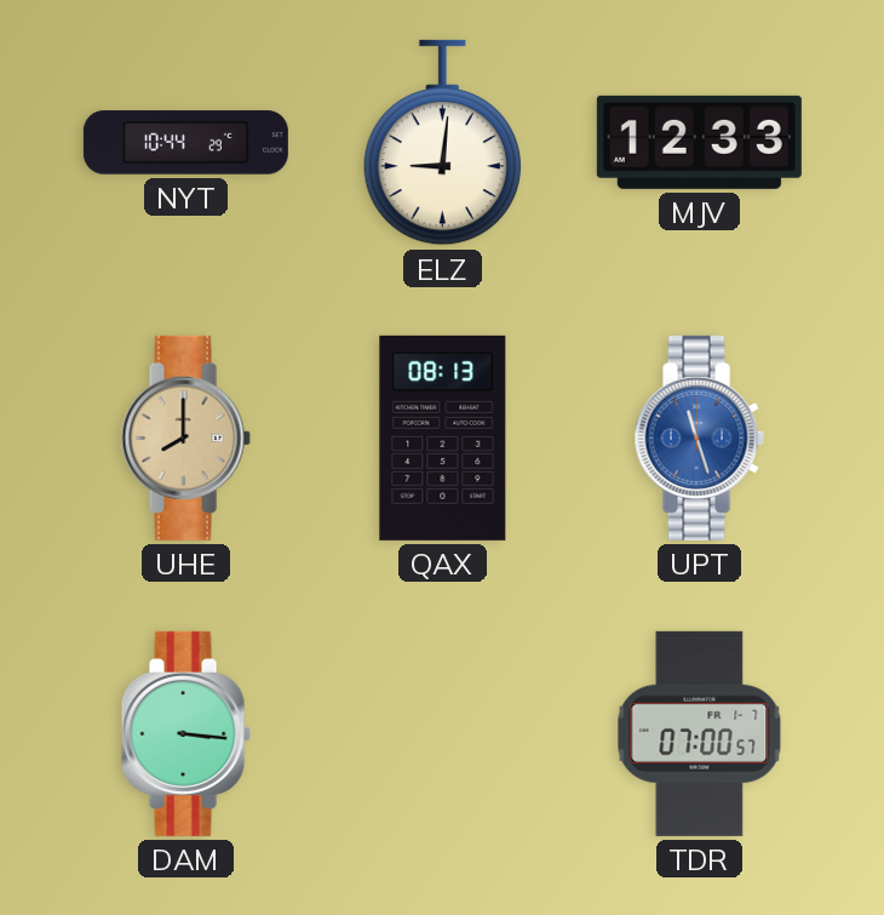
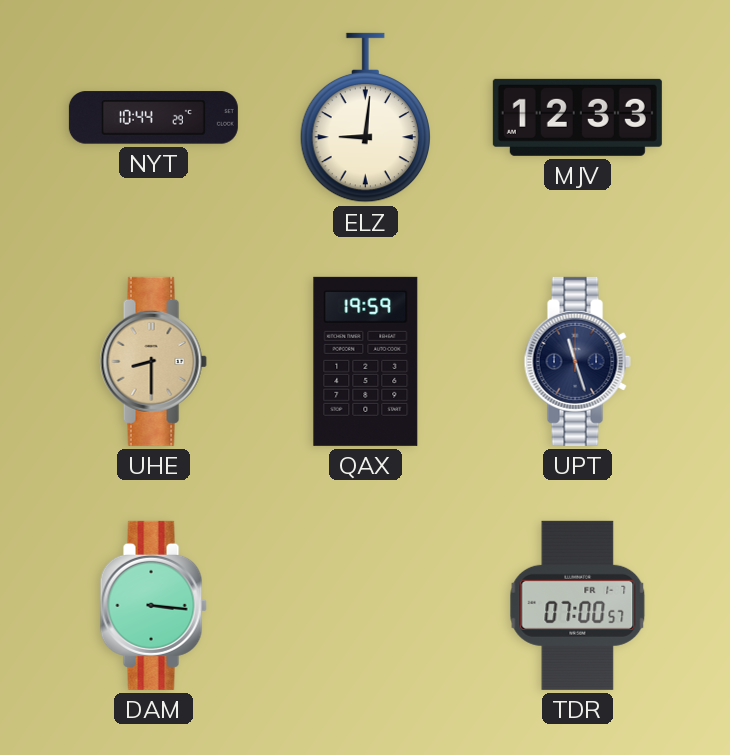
UHE: 8:00 -> 8:30
QAX: 08:13 -> 19:59
UPT dial: blue -> navy
